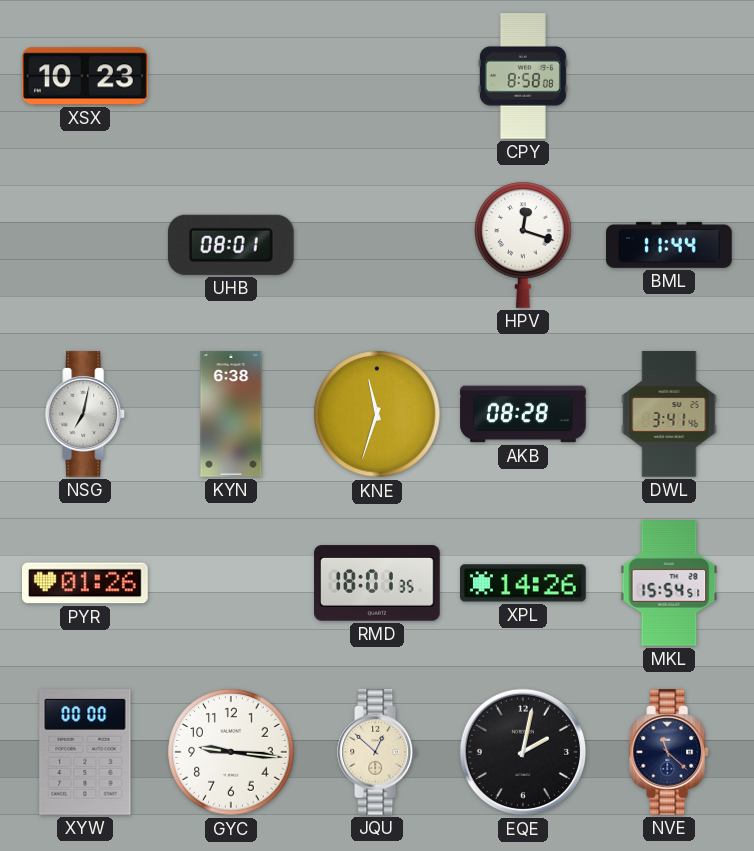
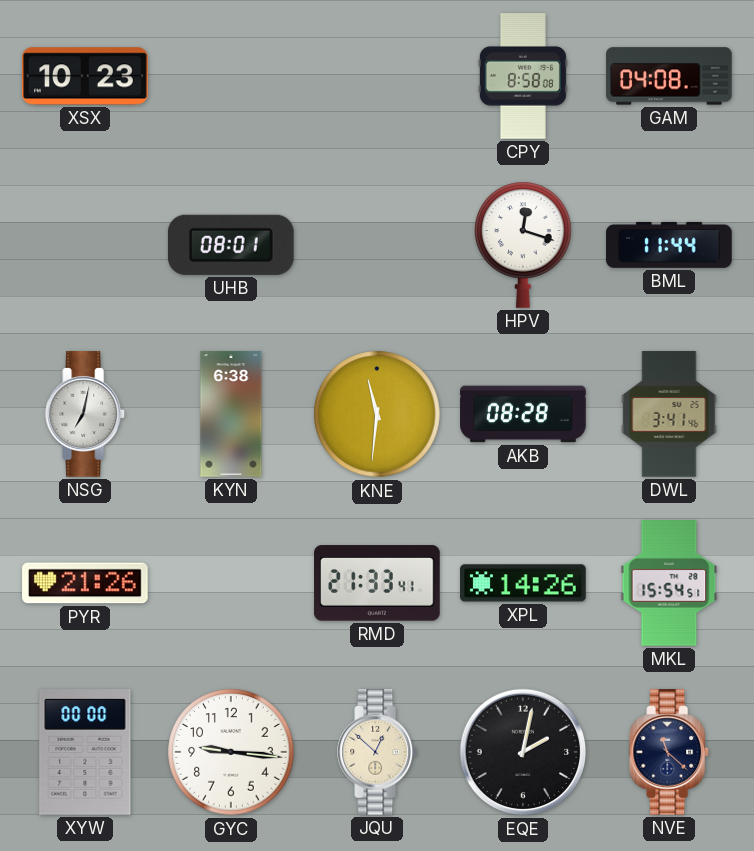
GAM: none -> 04:08
KNE: 11:33 -> 11:31
PYR: 01:26 -> 21:26
RMD: 18:01 -> 21:33
